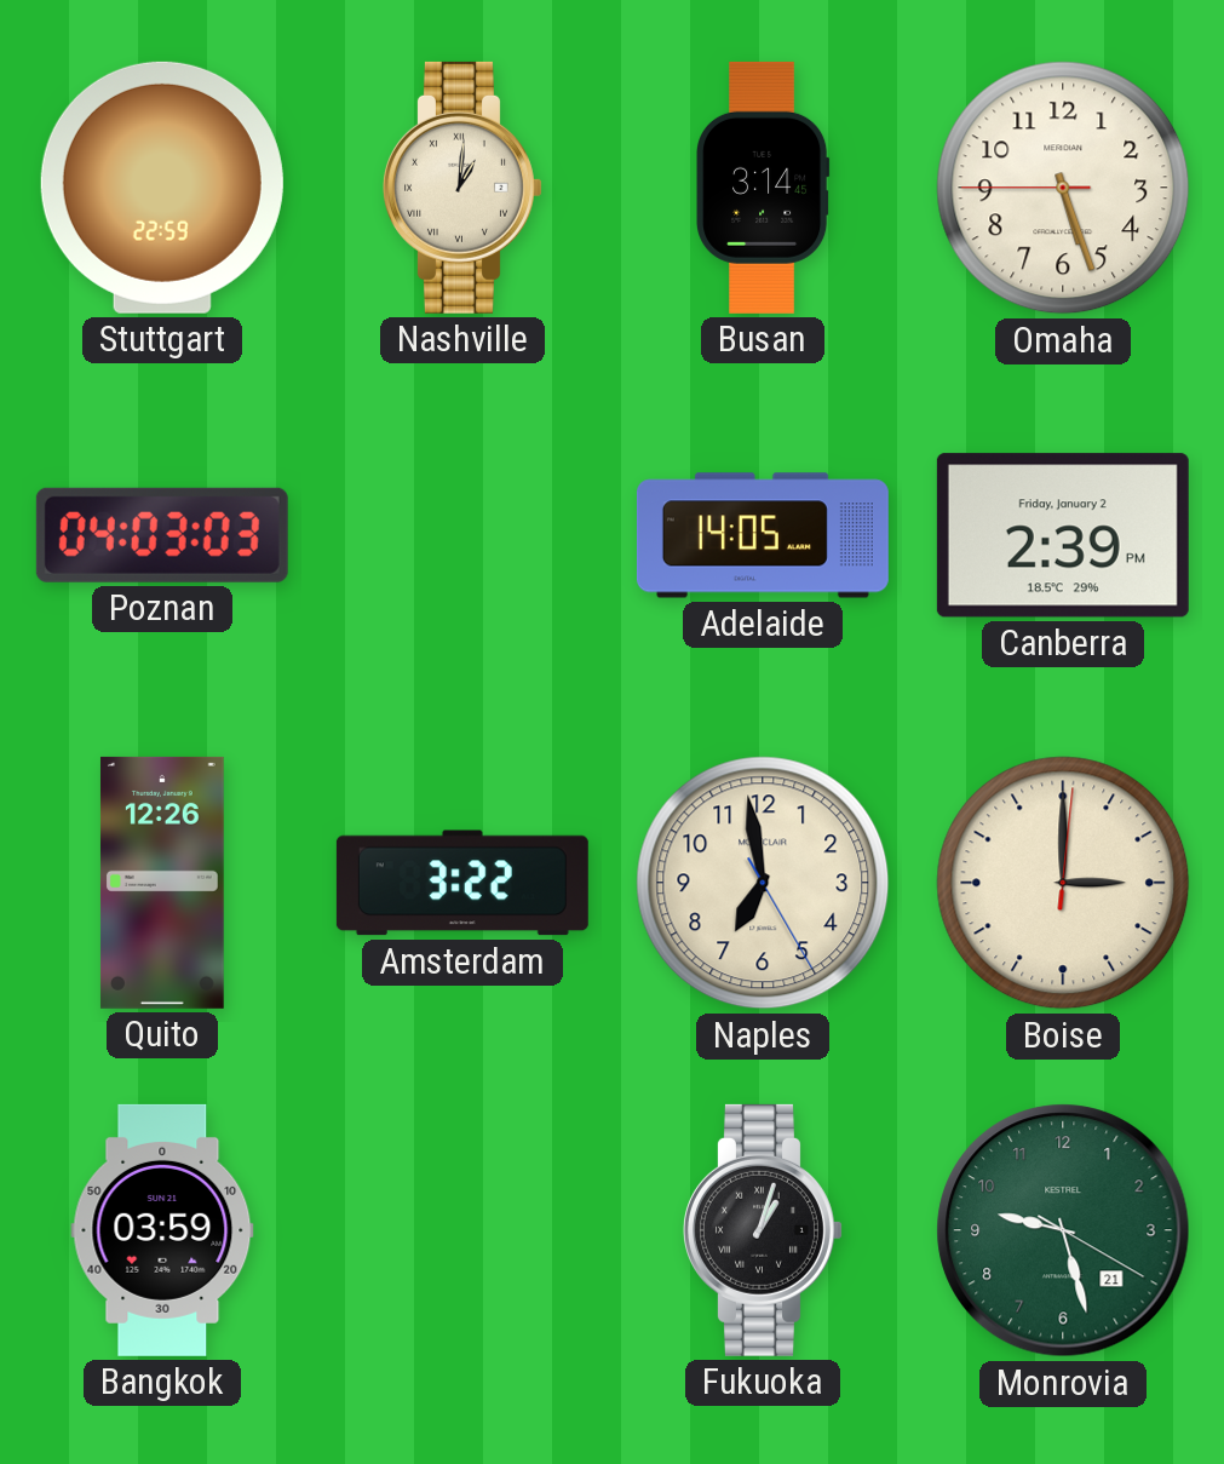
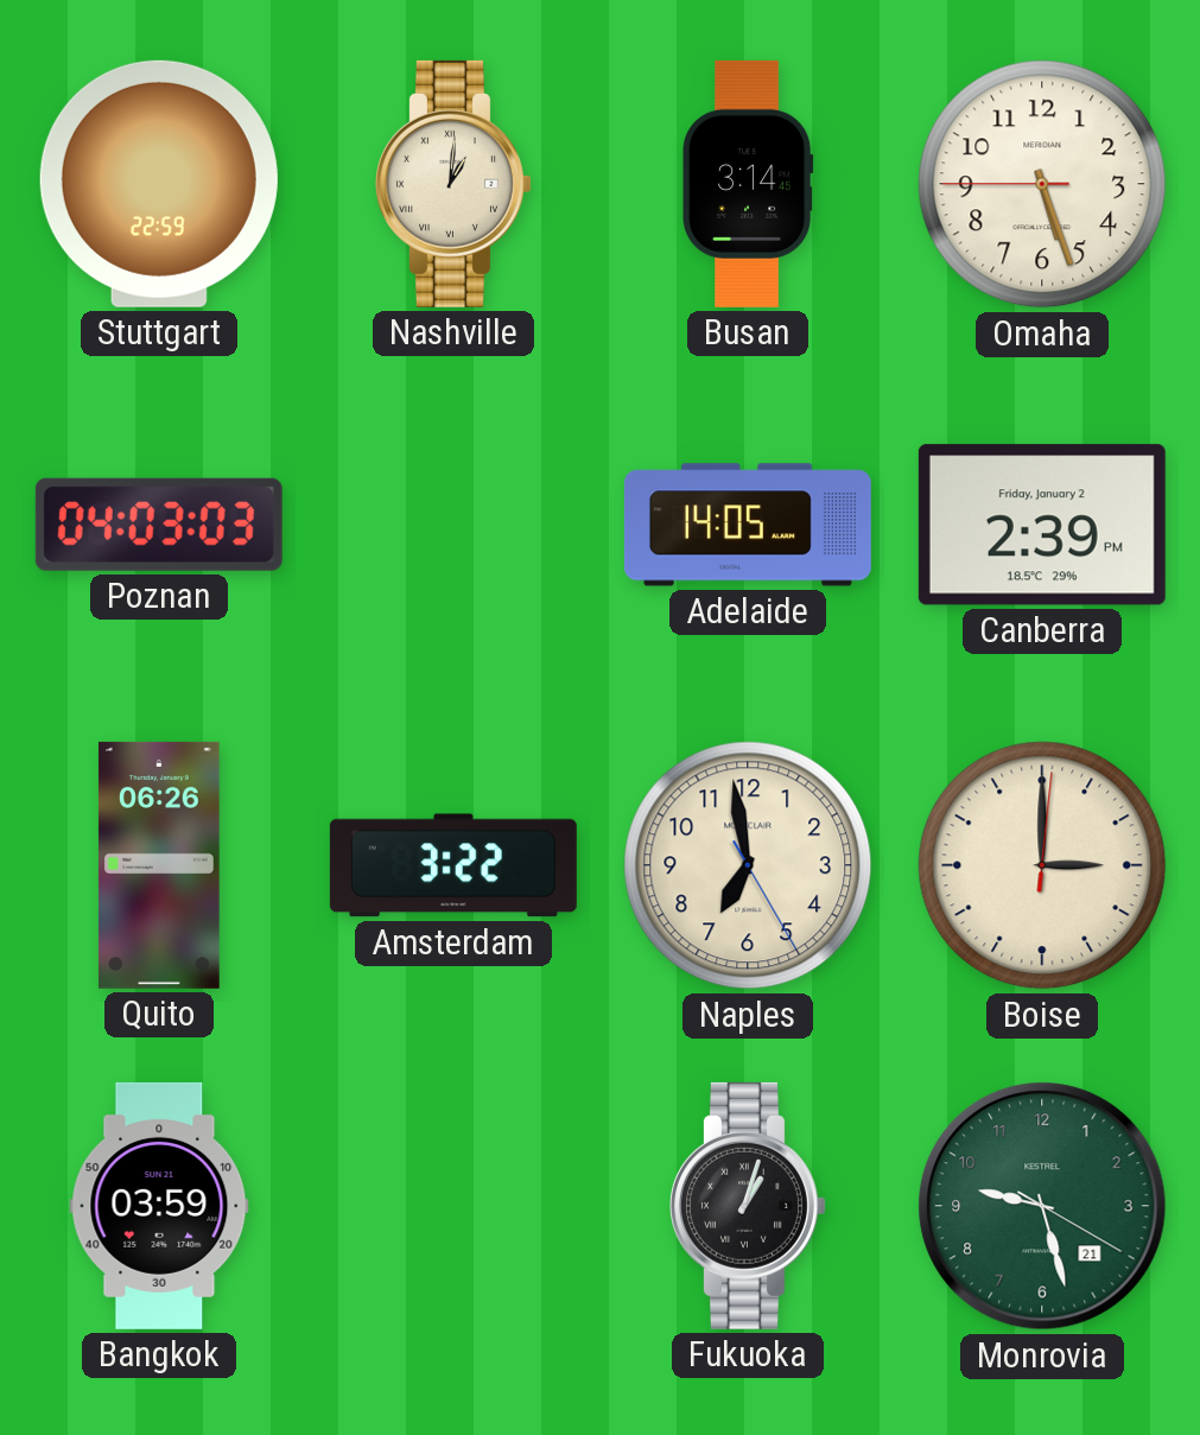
Quito: 12:26 -> 06:26
